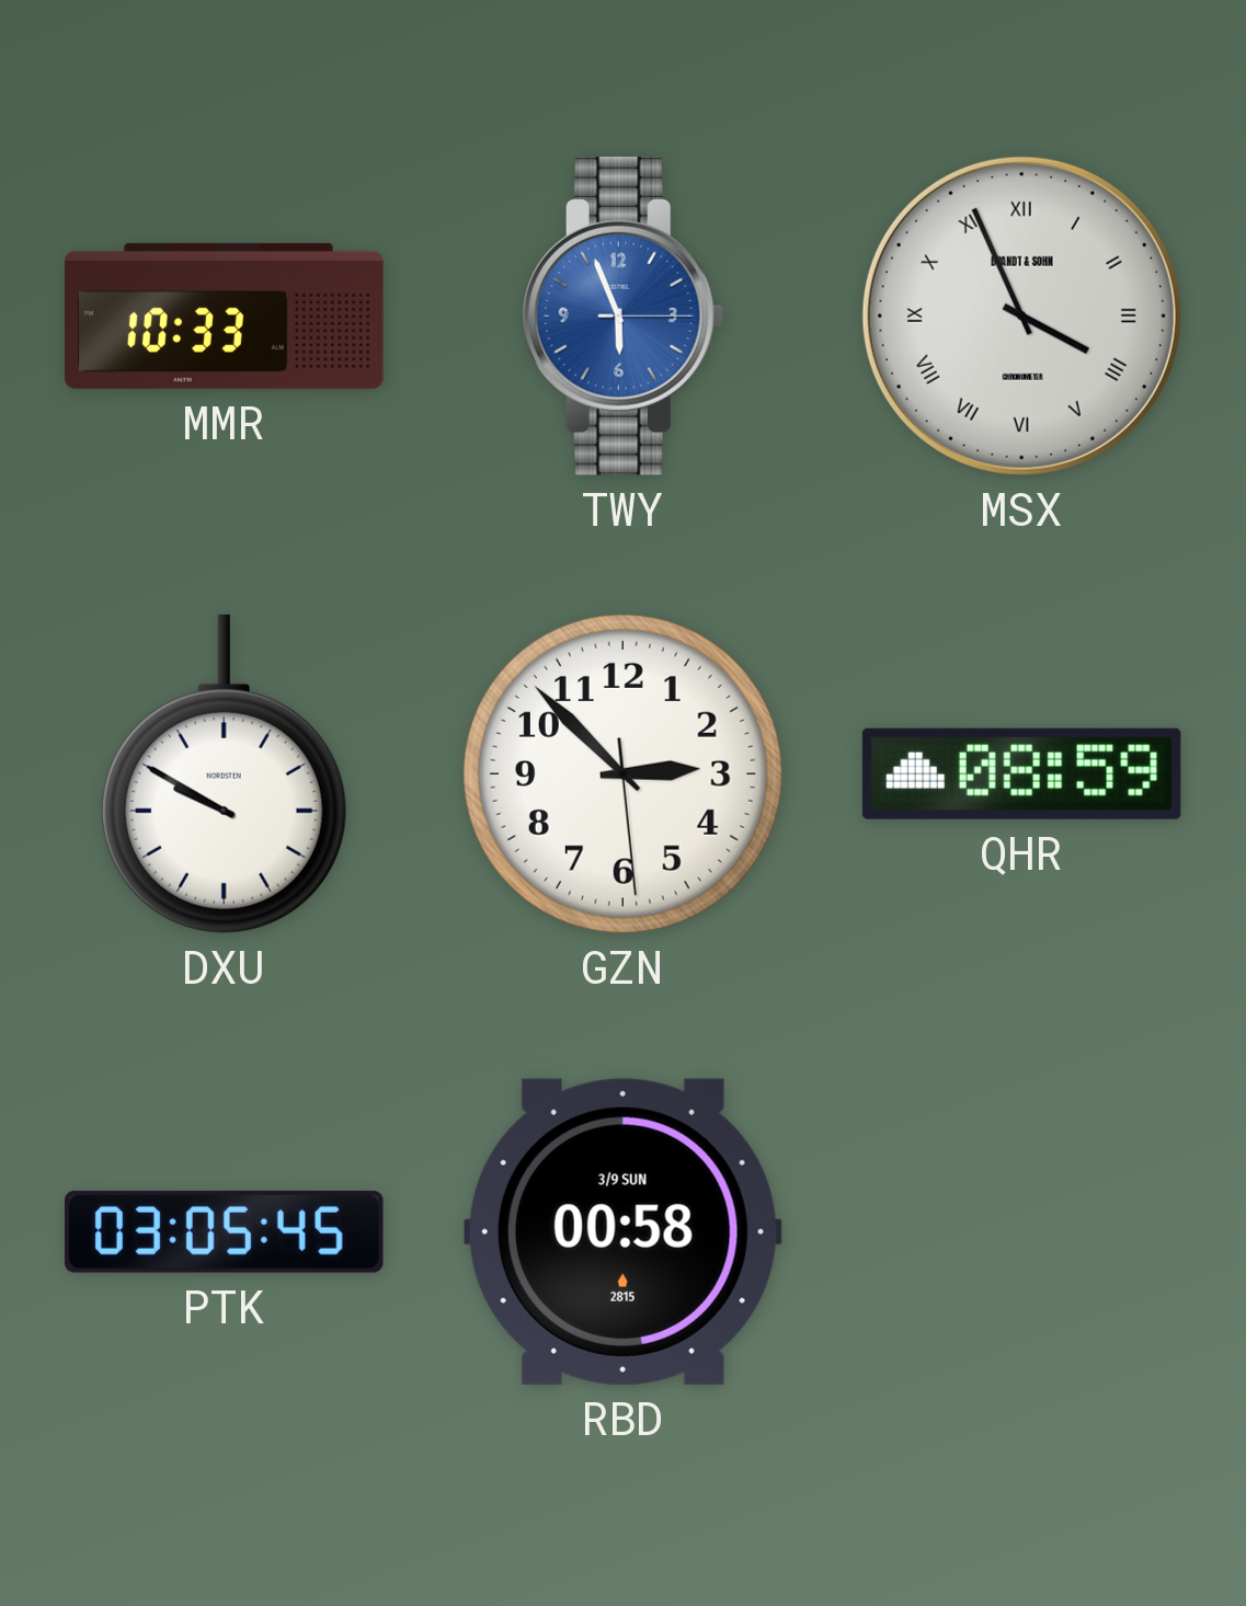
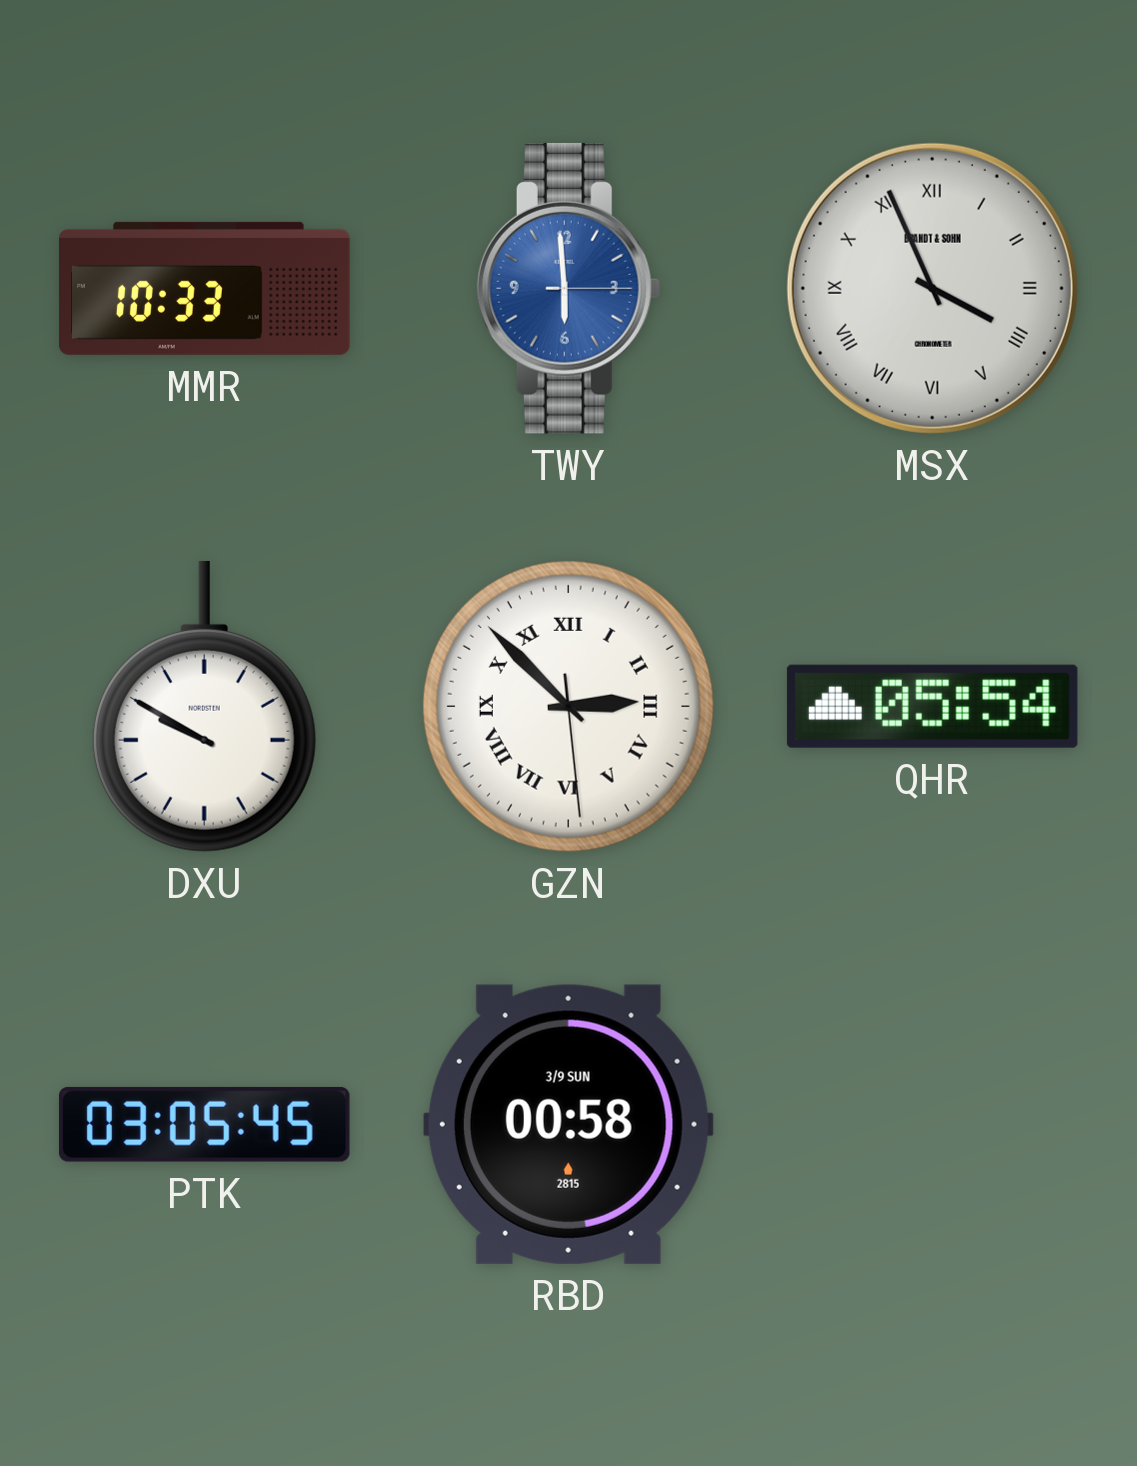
TWY: 5:56 -> 5:59
GZN numerals: Arabic -> Roman
QHR: 08:59 -> 05:54
